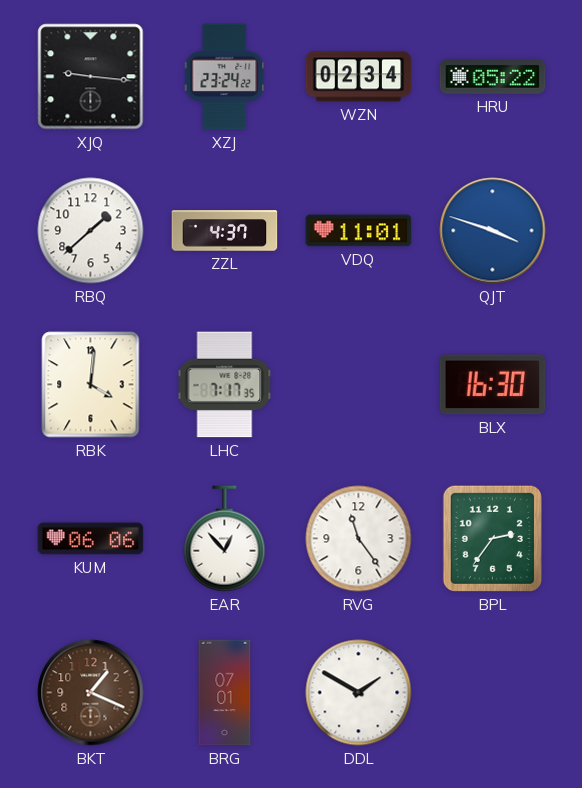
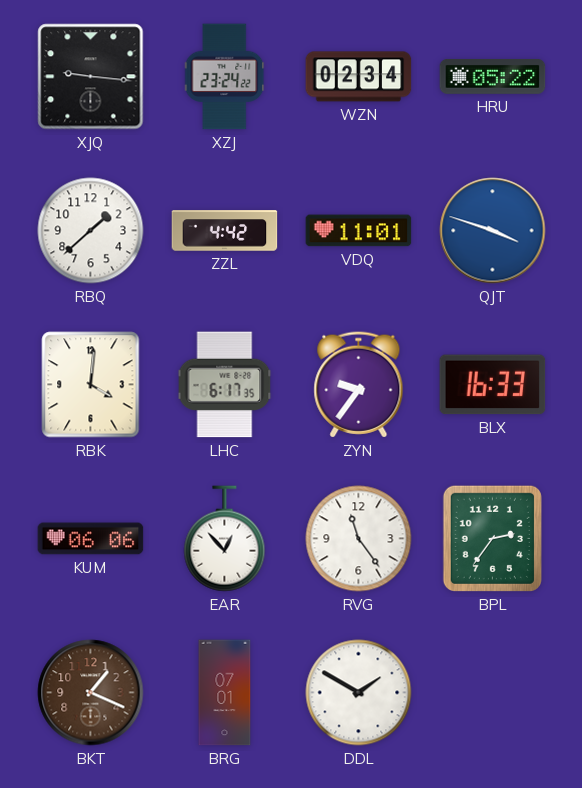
ZZL: 4:37 -> 4:42
LHC: 7:17 -> 6:17
ZYN: none -> 9:36
BLX: 16:30 -> 16:33
